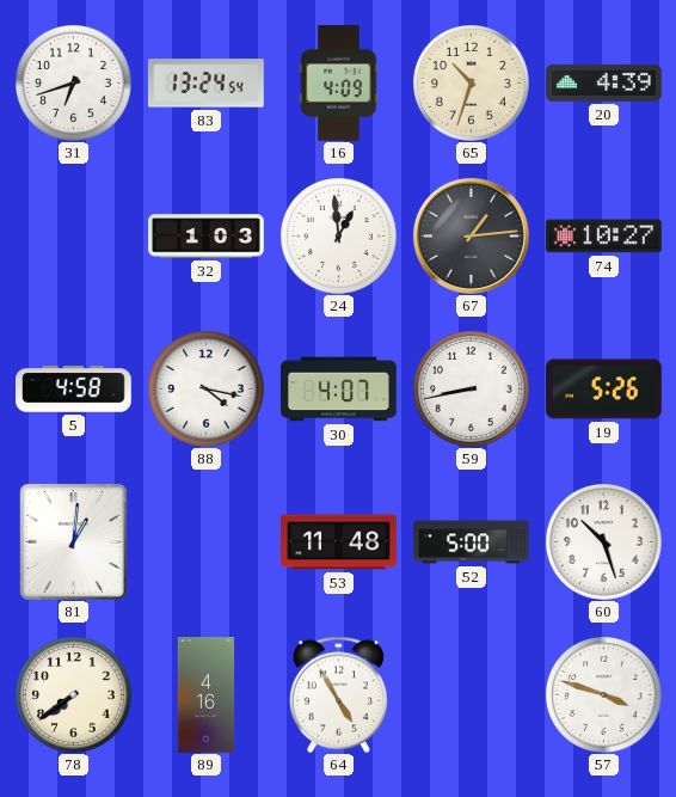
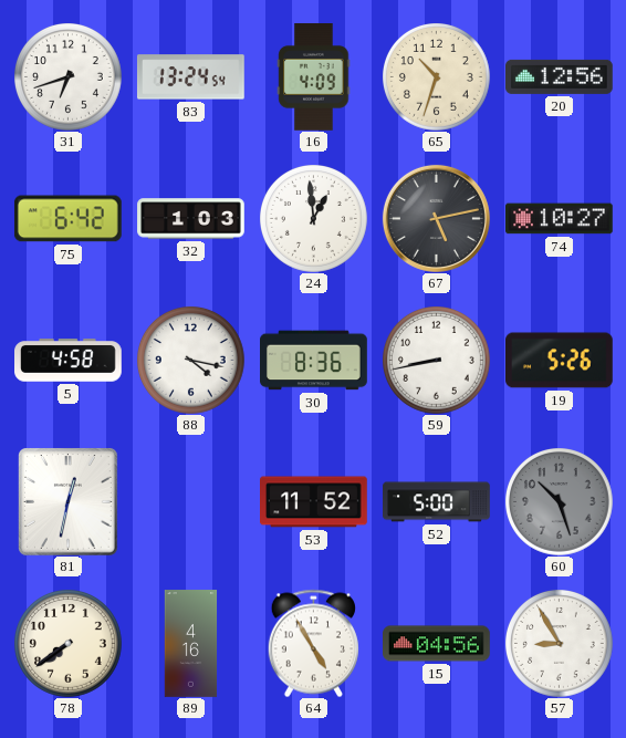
20: 4:39 -> 12:56
75: none -> 6:42
67: 1:14 -> 5:13
30: 4:07 -> 8:36
81: 1:01 -> 12:32
53: 11:48 -> 11:52
60 dial: white -> grey
15: none -> 04:56
57: 3:48 -> 8:55
